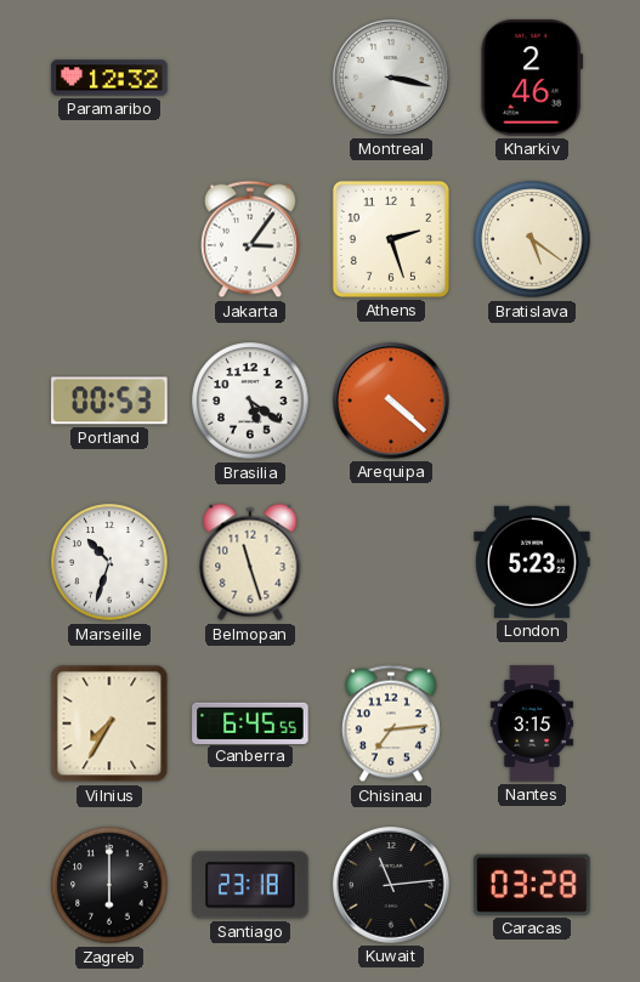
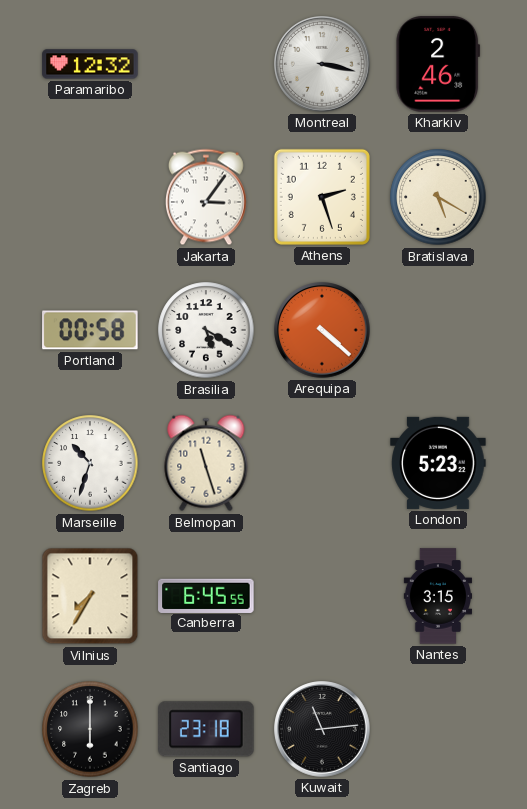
Bratislava: 5:21 -> 5:20
Portland: 00:53 -> 00:58
Brasilia: 5:21 -> 5:20
Chisinau: 7:14 -> none
Caracas: 03:28 -> none
